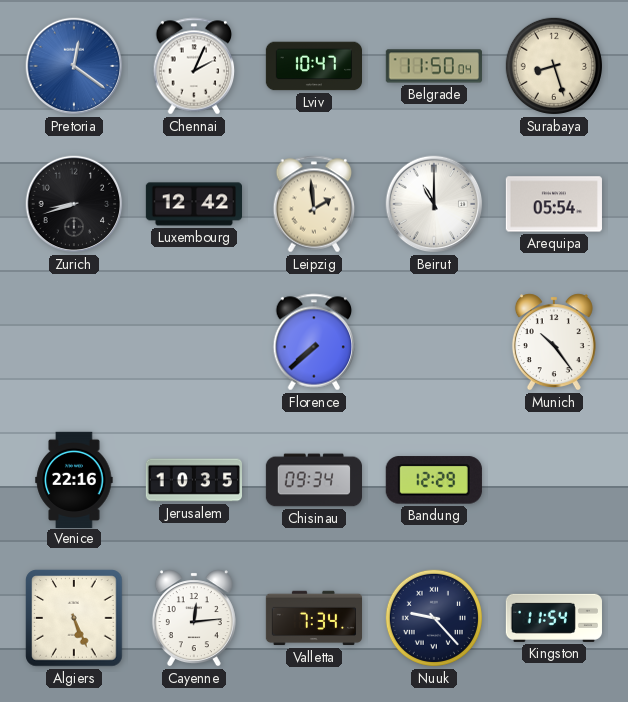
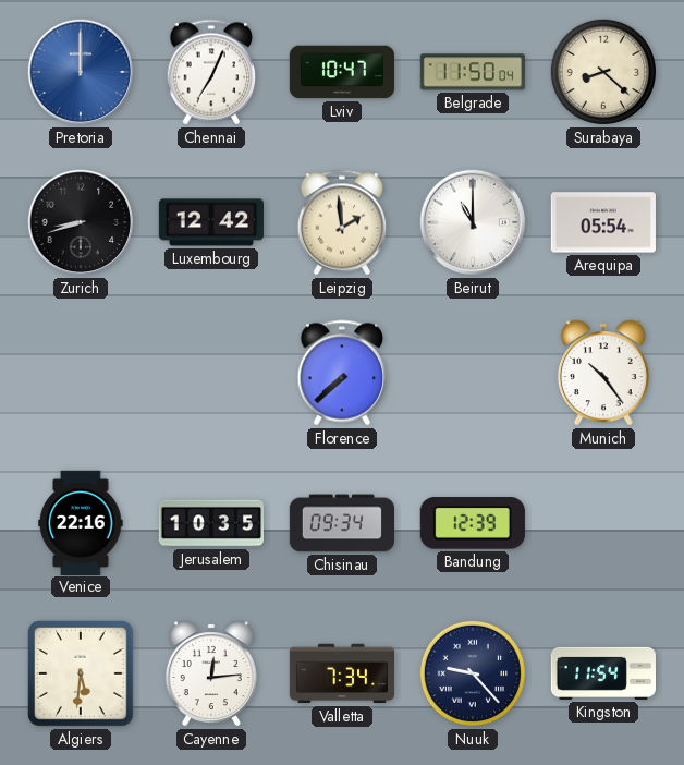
Pretoria: 12:21 -> 12:00
Chennai: 2:04 -> 7:04
Surabaya: 8:27 -> 8:22
Bandung: 12:29 -> 12:39
Algiers: 5:26 -> 5:31
